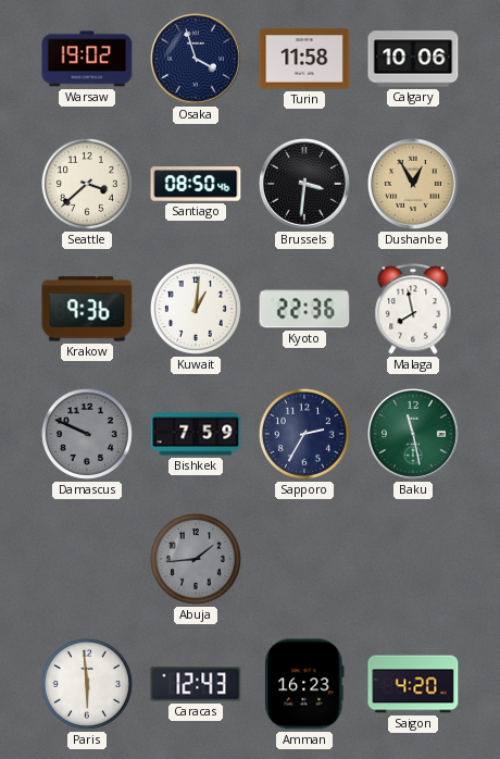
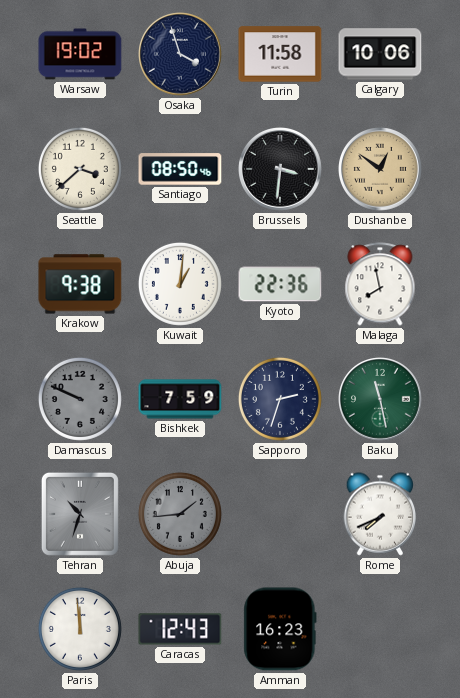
Dushanbe: 12:55 -> 12:51
Krakow: 9:36 -> 9:38
Sapporo: 2:35 -> 2:33
Tehran: none -> 10:33
Rome: none -> 7:41
Paris: 5:59 -> 11:59
Saigon: 4:20 -> none
